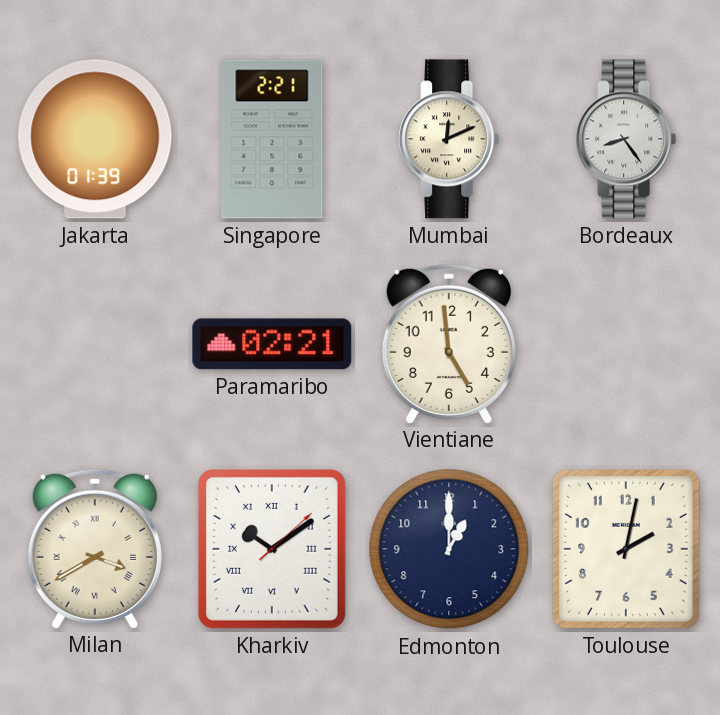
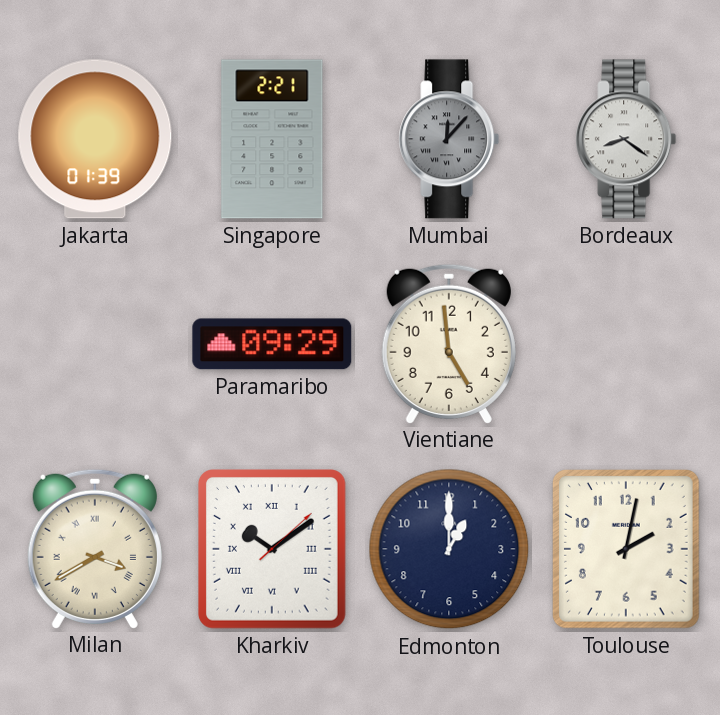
Mumbai: 12:11 -> 12:07
Mumbai dial: cream -> grey
Bordeaux: 8:24 -> 8:21
Paramaribo: 02:21 -> 09:29
